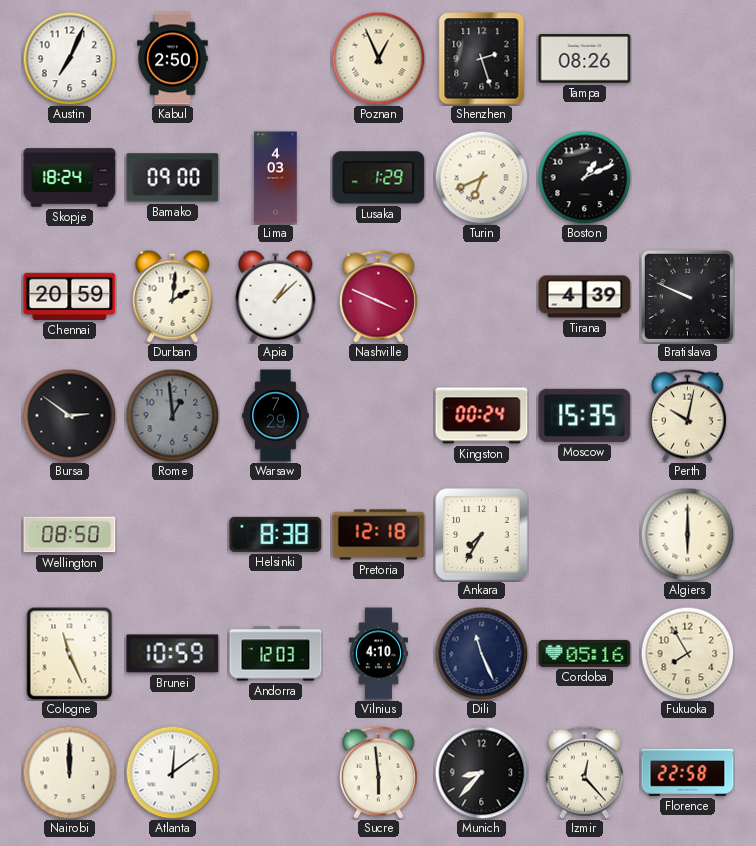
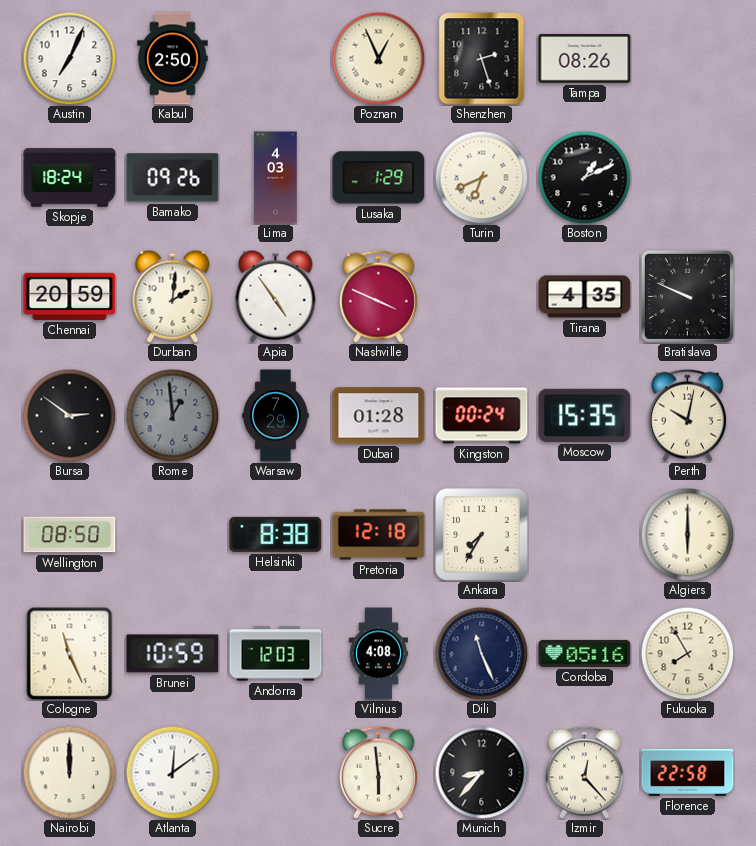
Bamako: 09:00 -> 09:26
Apia: 1:08 -> 4:54
Tirana: 4:39 -> 4:35
Dubai: none -> 01:28
Vilnius: 4:10 -> 4:08
